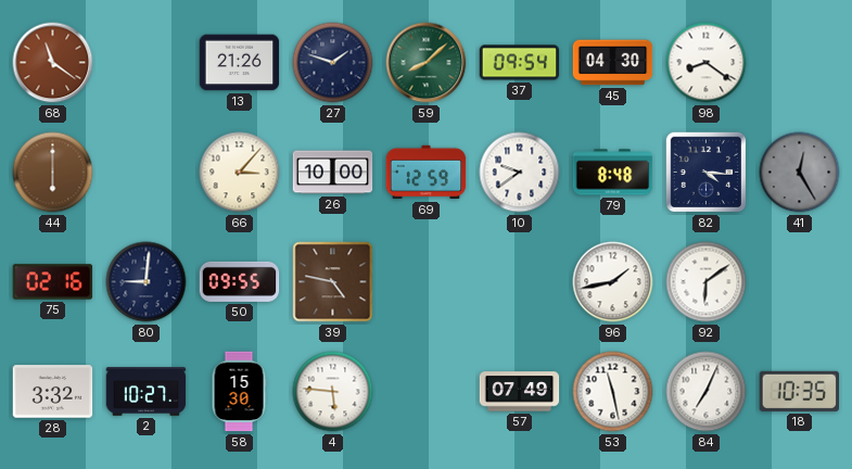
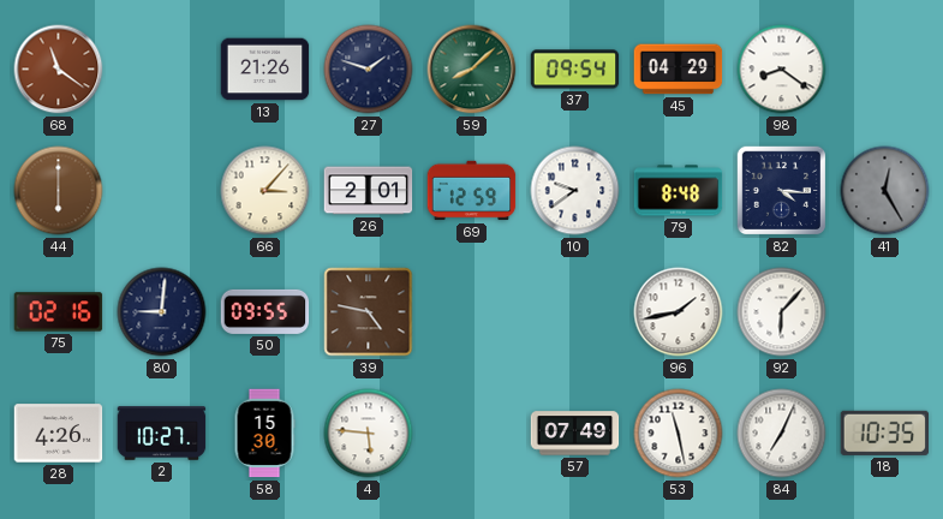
45: 04:30 -> 04:29
26: 10:00 -> 2:01
92: 6:09 -> 6:07
28: 3:32 -> 4:26
